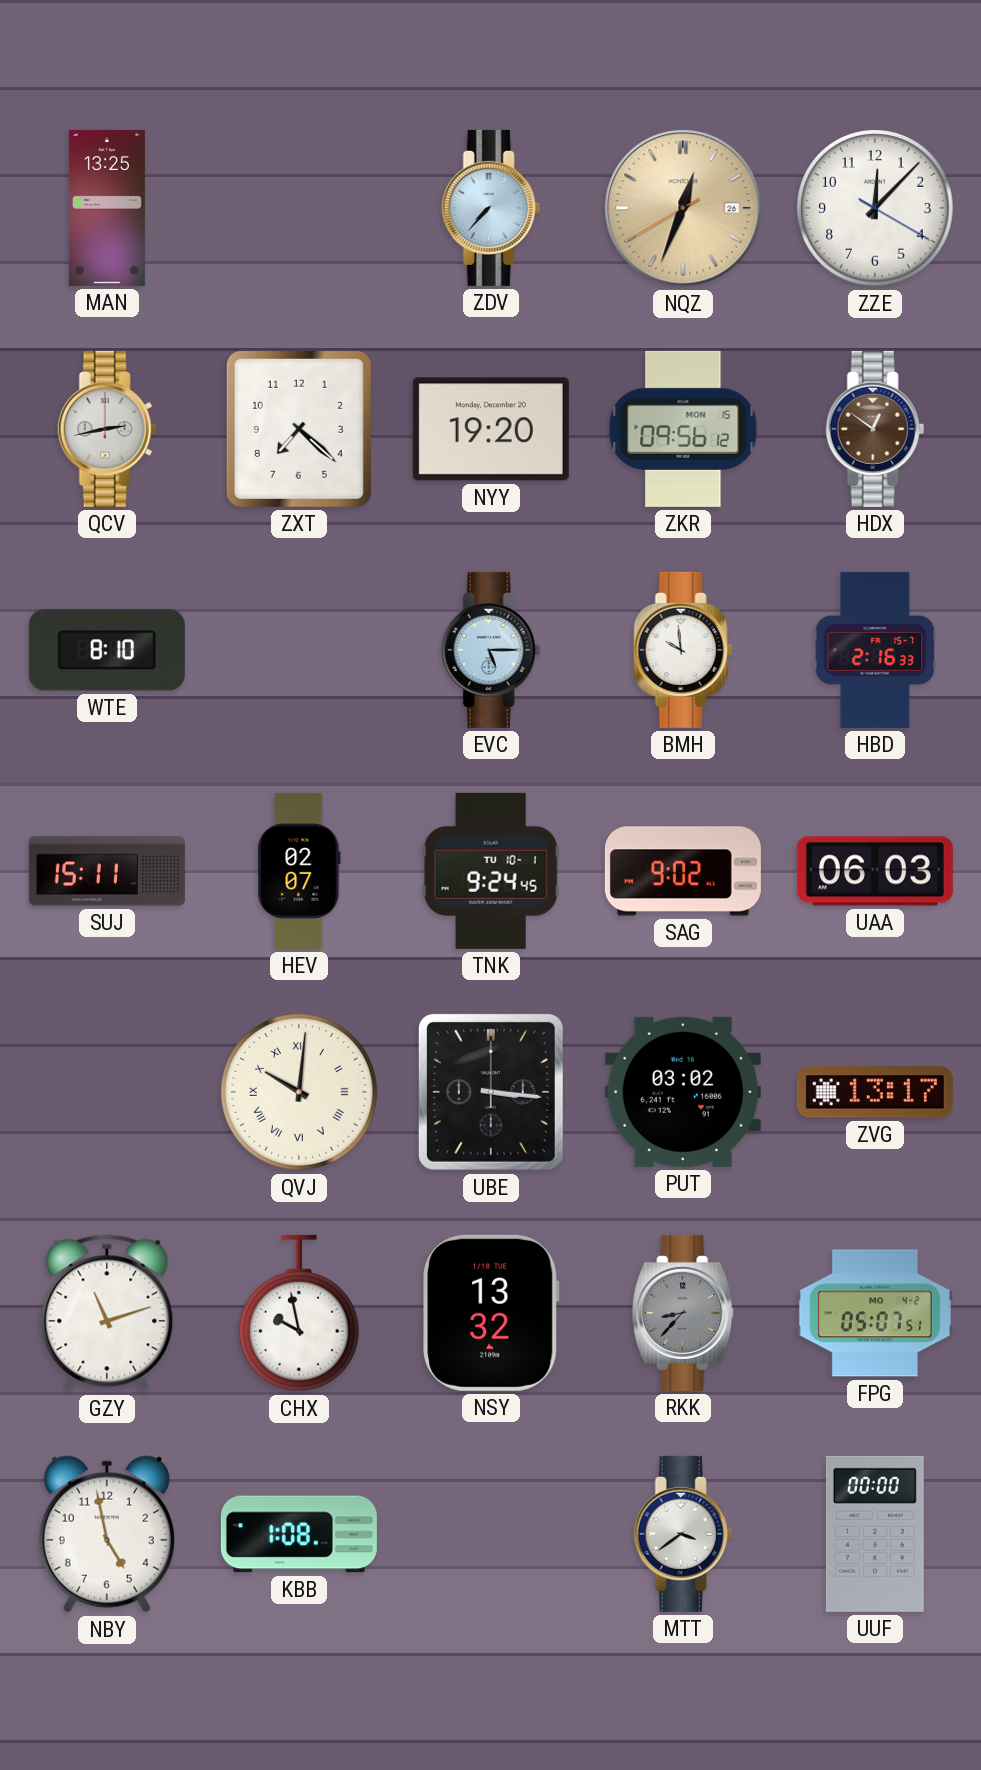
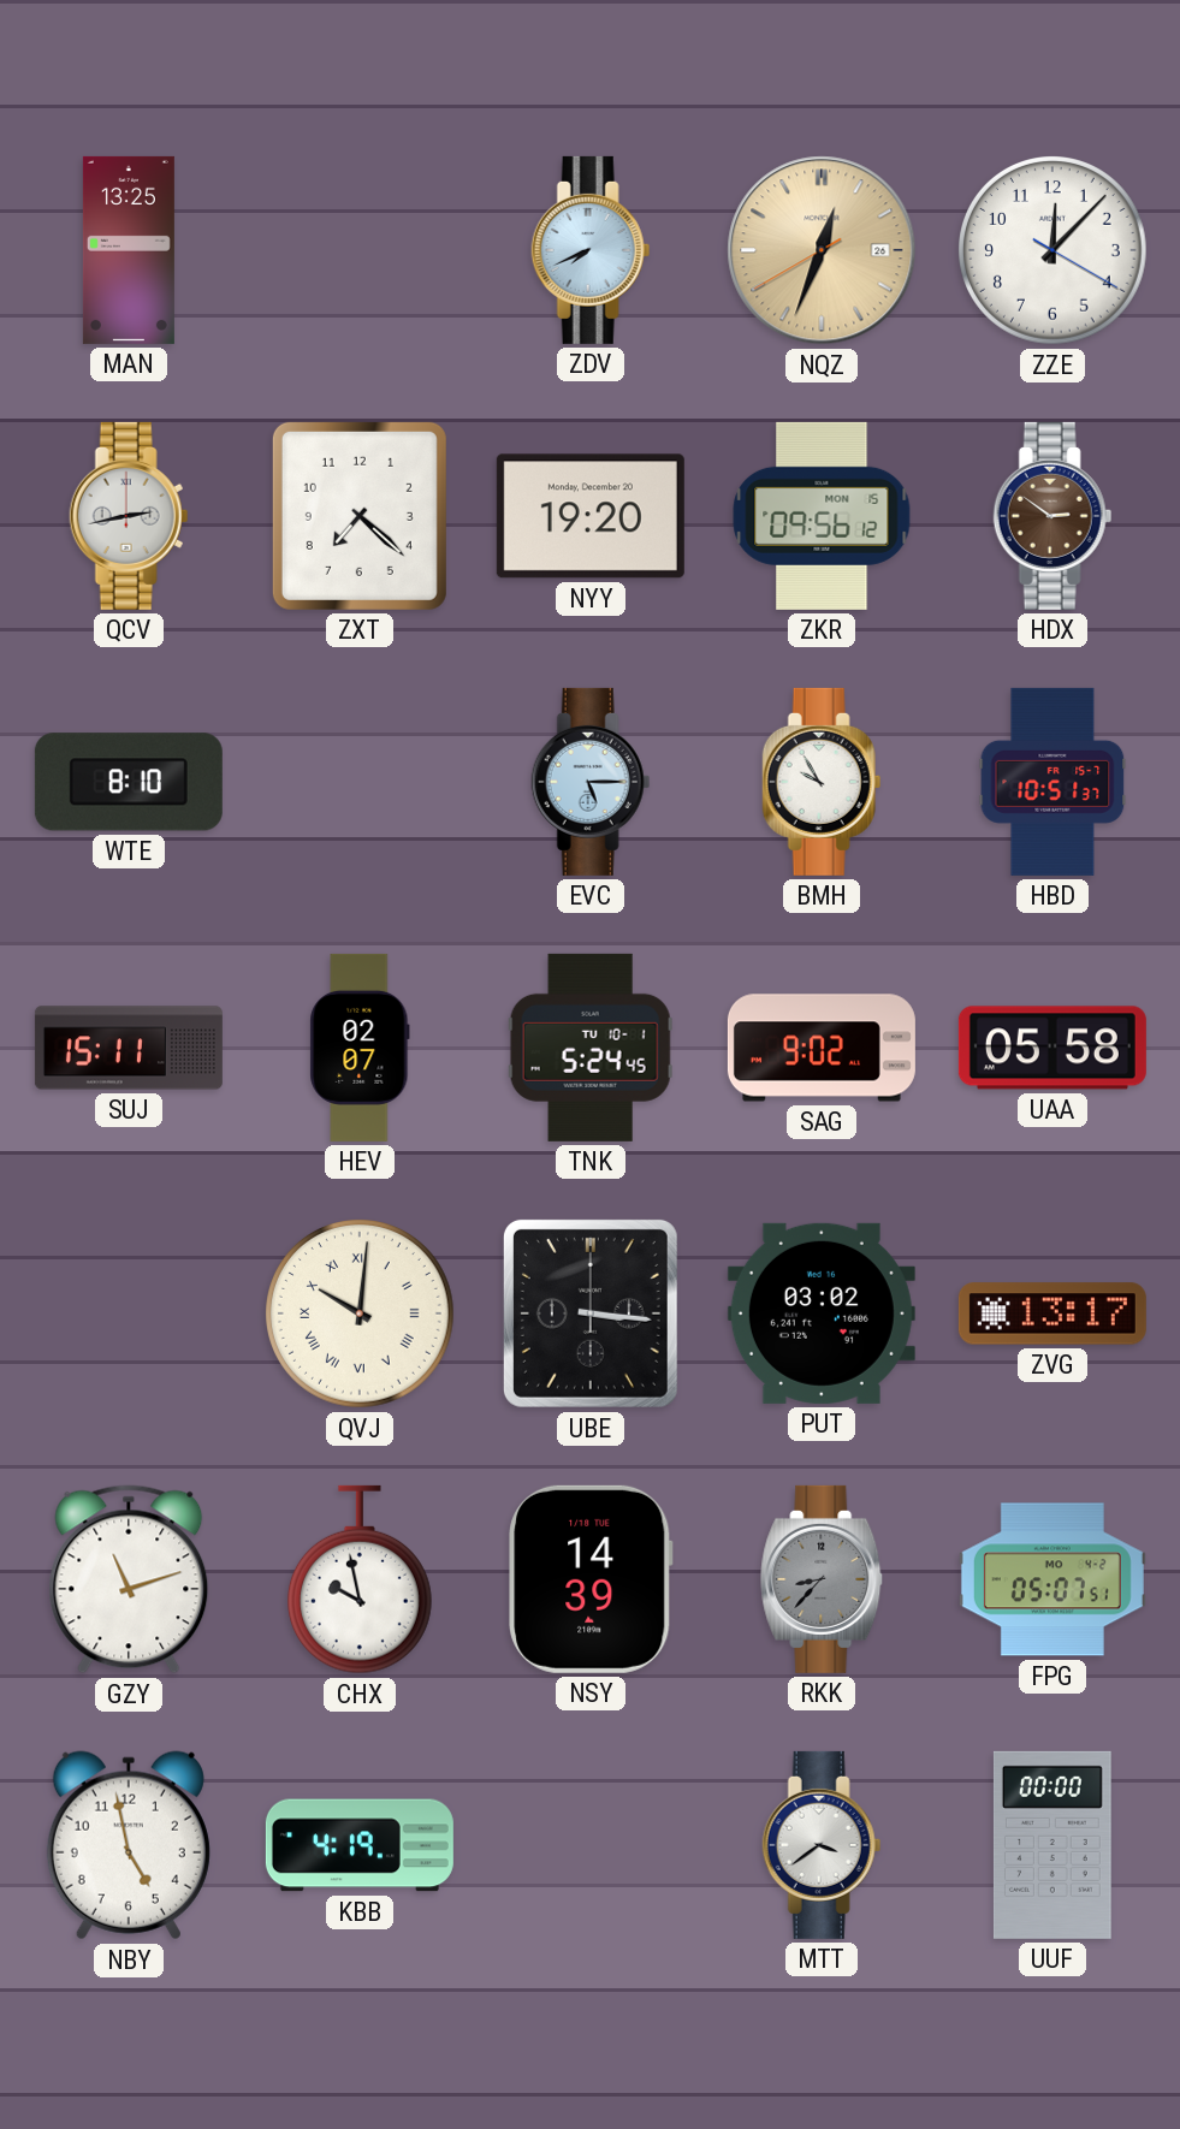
ZDV: 7:37 -> 7:41
HDX: 12:51 -> 2:51
BMH: 9:59 -> 9:55
HBD: 2:16 -> 10:51
TNK: 9:24 -> 5:24
UAA: 06:03 -> 05:58
NSY: 13:32 -> 14:39
KBB: 1:08 -> 4:19
